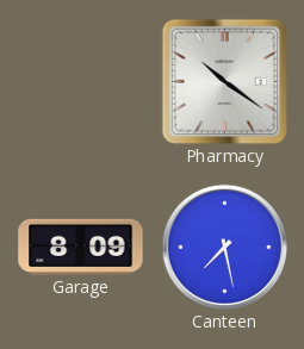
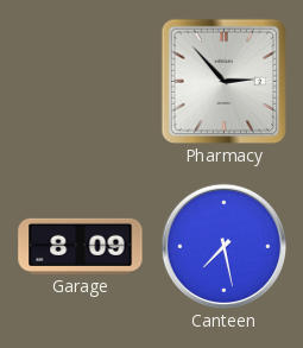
Pharmacy: 10:21 -> 2:53
